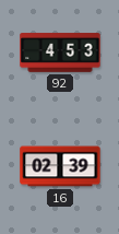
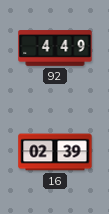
92: 4:53 -> 4:49
